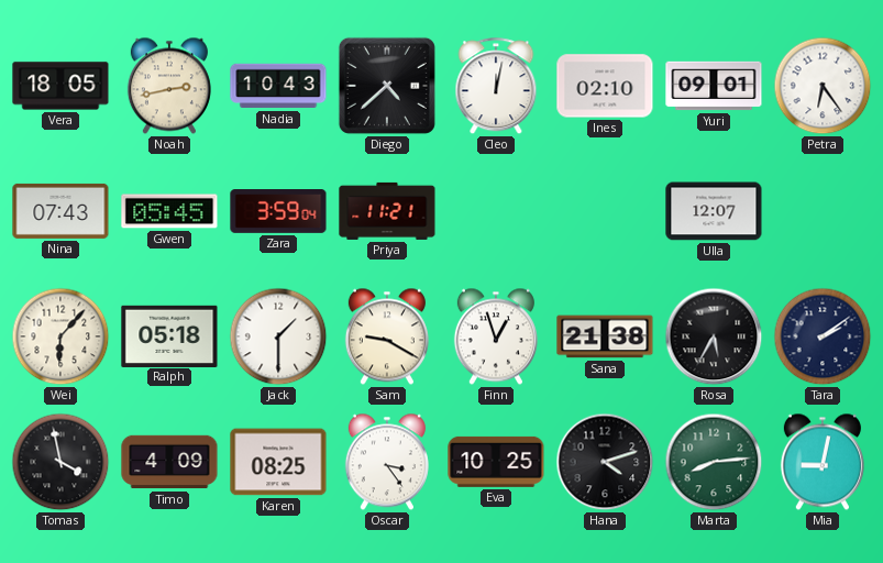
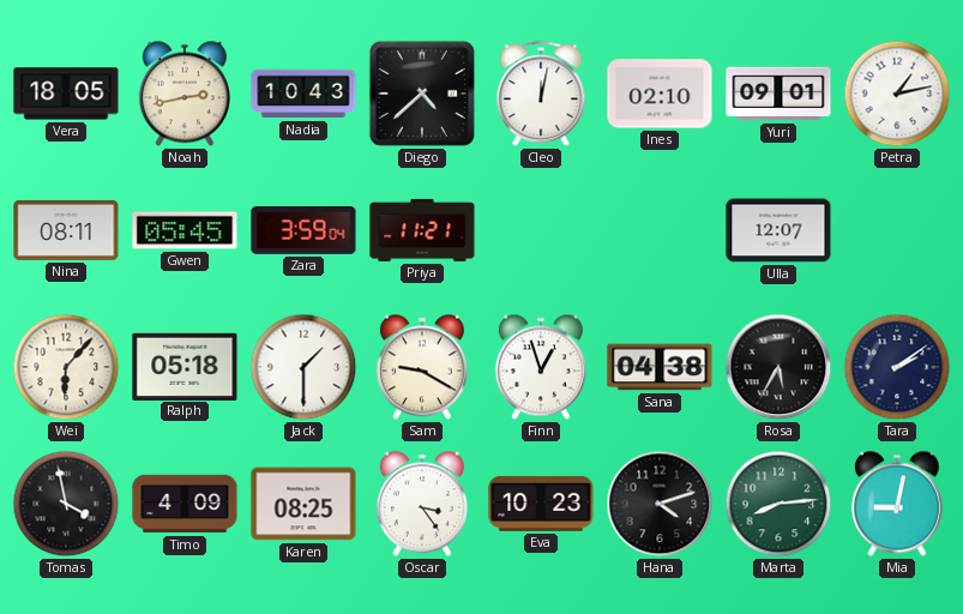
Petra: 6:24 -> 1:13
Nina: 07:43 -> 08:11
Sana: 21:38 -> 04:38
Eva: 10:25 -> 10:23
